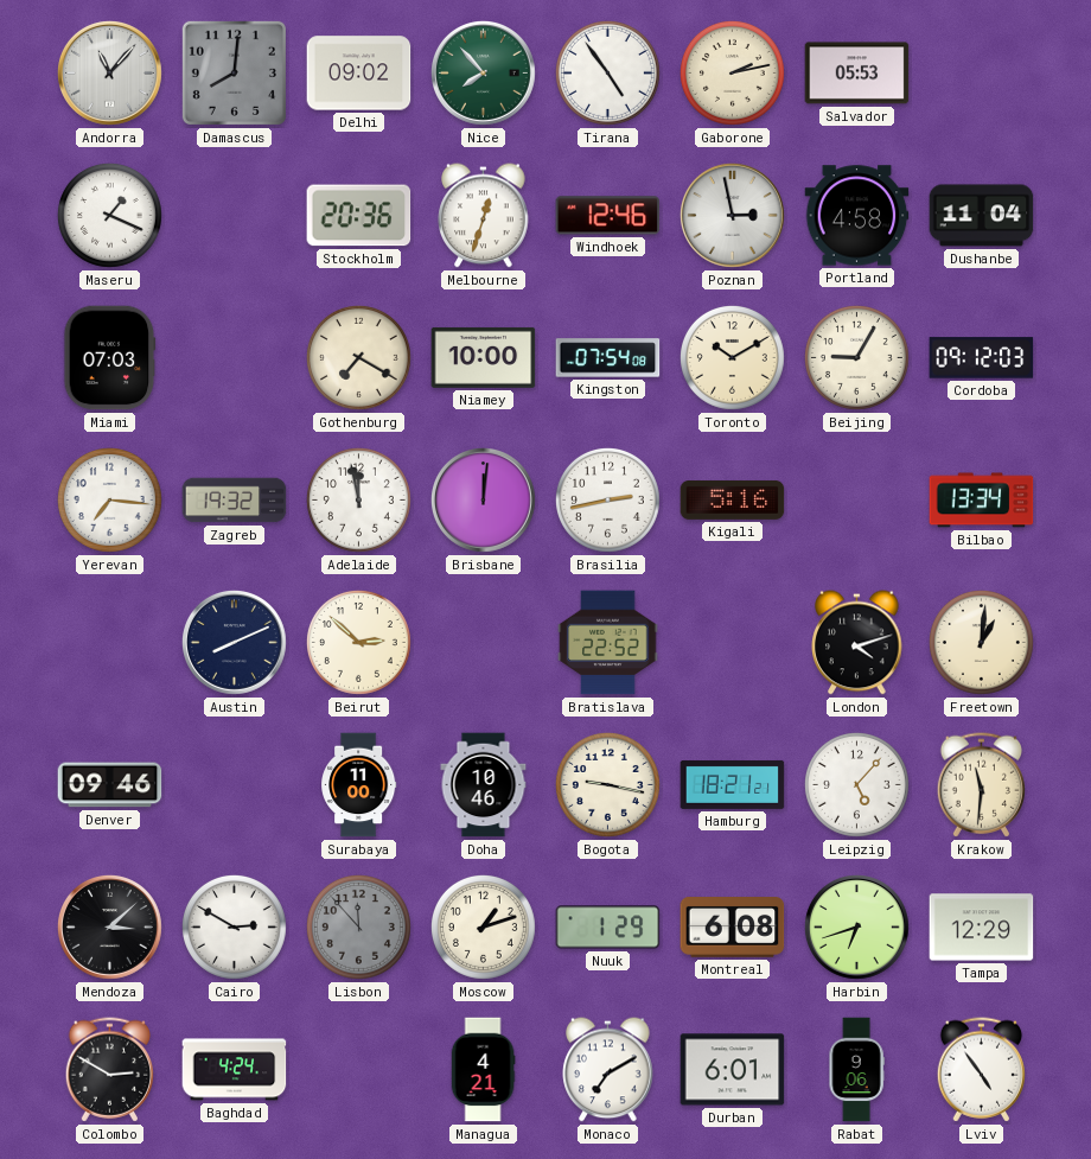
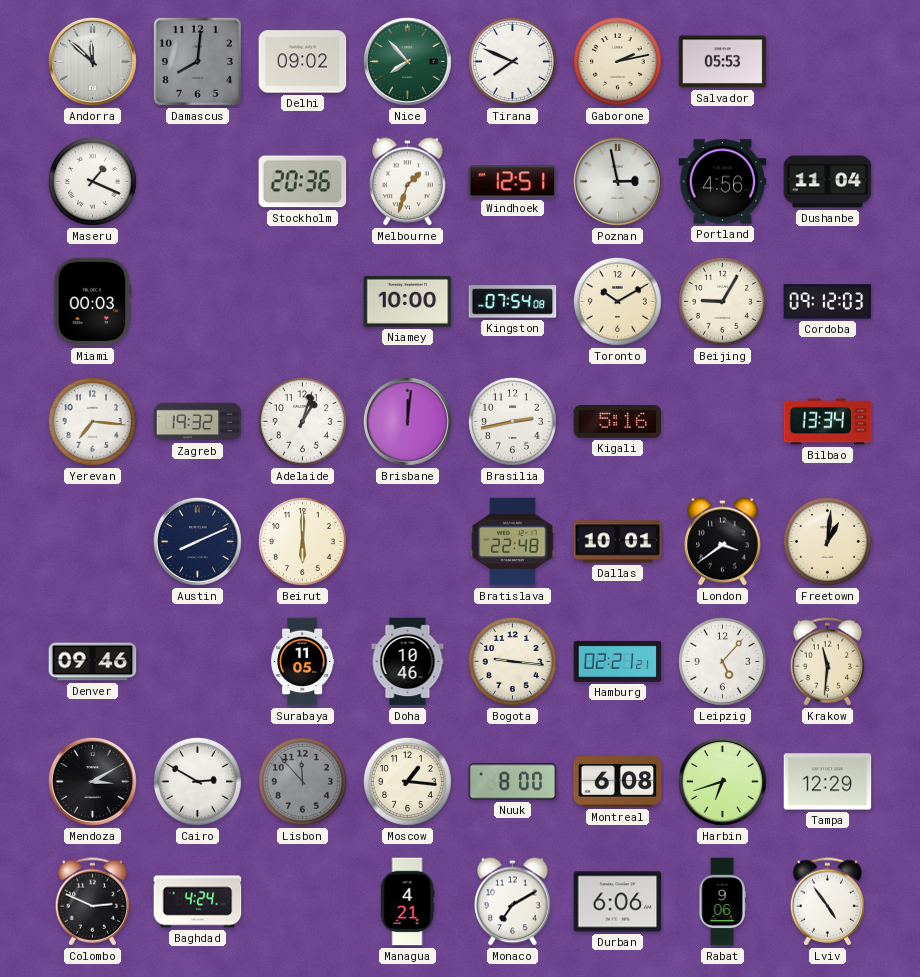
Andorra: 11:07 -> 11:52
Tirana: 4:54 -> 7:49
Melbourne: 12:33 -> 1:33
Windhoek: 12:46 -> 12:51
Portland: 4:58 -> 4:56
Miami: 07:03 -> 00:03
Gothenburg: 7:20 -> none
Adelaide: 11:58 -> 1:03
Beirut: 2:52 -> 6:00
Bratislava: 22:52 -> 22:48
Dallas: none -> 10:01
London: 4:12 -> 3:39
Surabaya: 11:00 -> 11:05
Bogota: 9:17 -> 9:16
Hamburg: 18:21 -> 02:21
Mendoza: 3:08 -> 3:10
Moscow: 1:12 -> 1:16
Nuuk: 1:29 -> 8:00
Colombo: 2:50 -> 2:49
Durban: 6:01 -> 6:06
